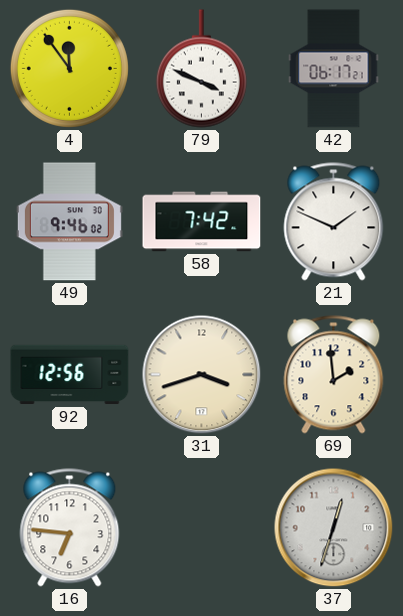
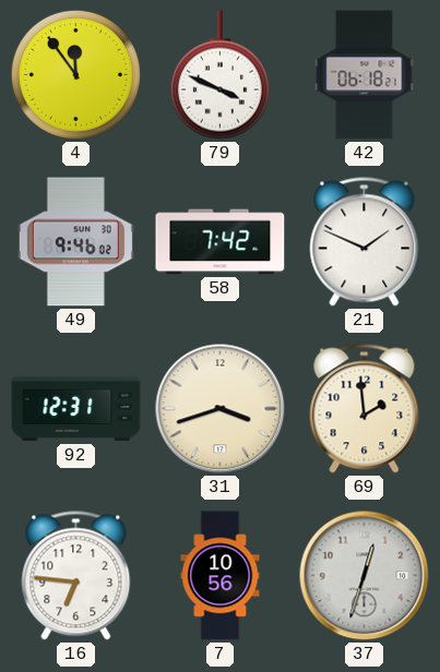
42: 06:17 -> 06:18
92: 12:56 -> 12:31
7: none -> 10:56
